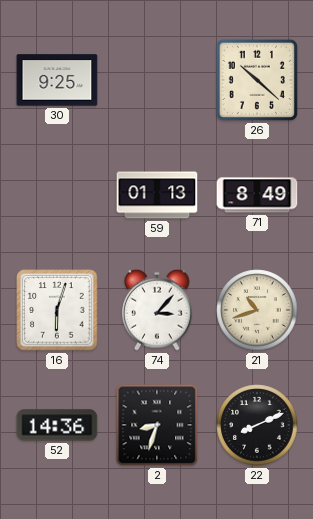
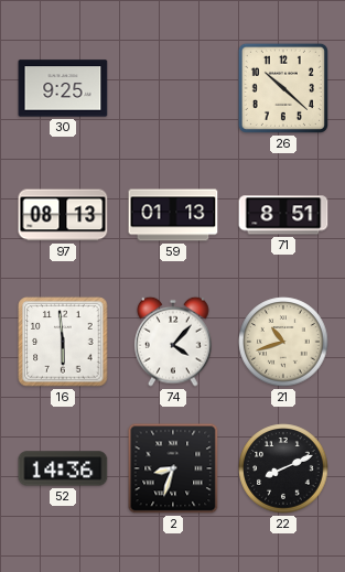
97: none -> 08:13
71: 8:49 -> 8:51
16: 6:03 -> 5:59
74: 3:07 -> 4:07
